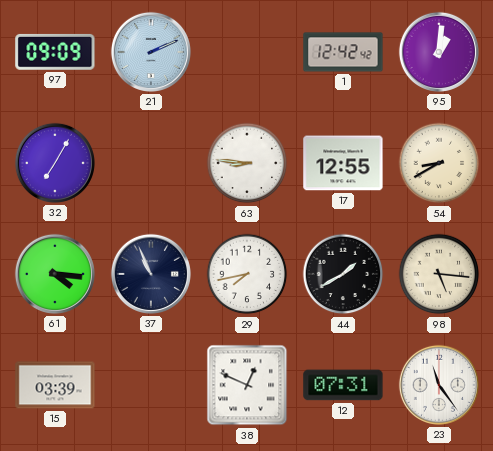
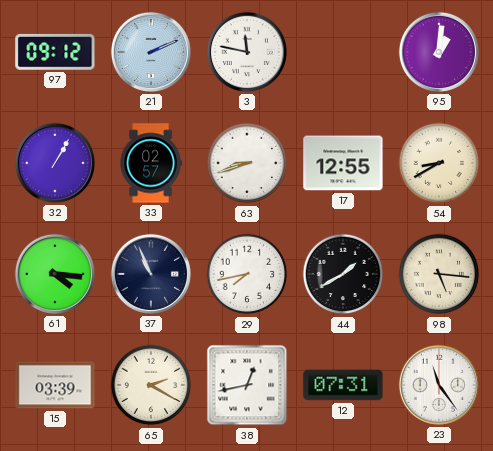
97: 09:09 -> 09:12
3: none -> 11:47
1: 12:42 -> none
32: 7:05 -> 1:05
33: none -> 02:57
63: 8:46 -> 8:42
65: none -> 2:20
38: 12:49 -> 12:43
